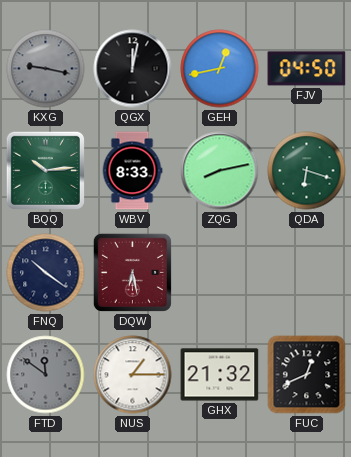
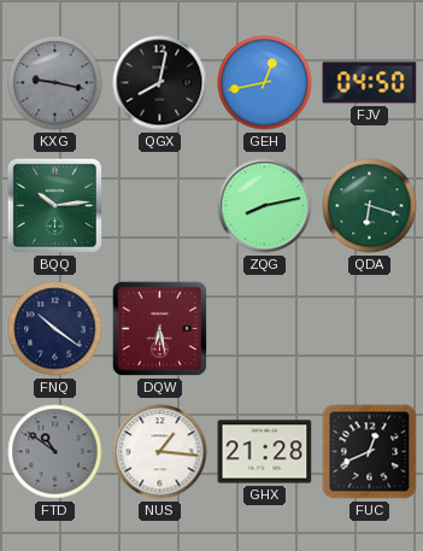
QGX: 12:02 -> 8:02
WBV: 8:33 -> none
FTD: 11:51 -> 10:51
NUS: 1:15 -> 1:16
GHX: 21:32 -> 21:28
